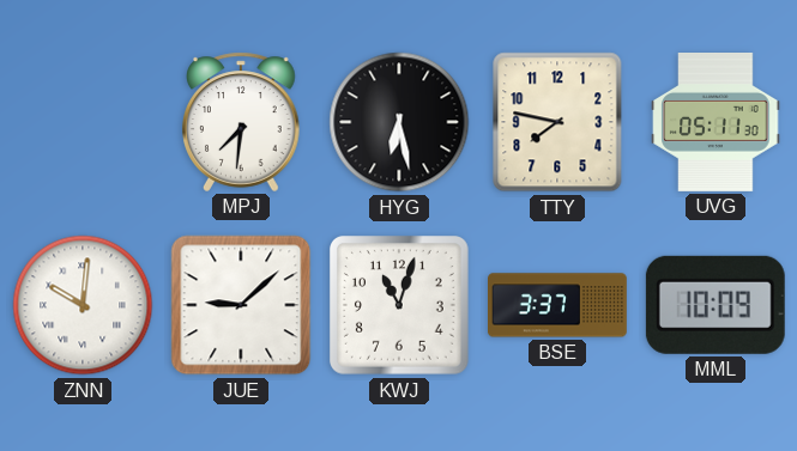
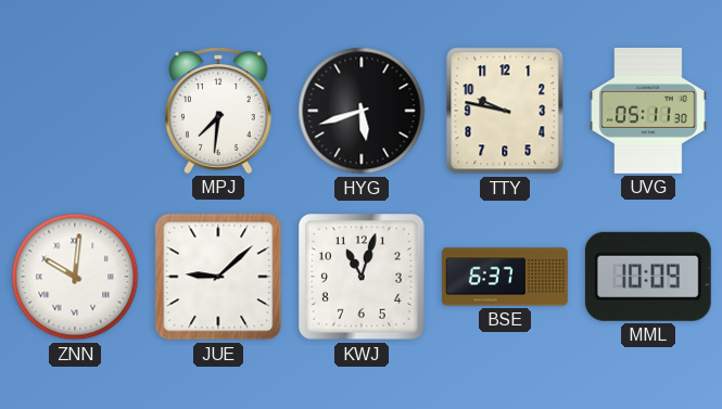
HYG: 6:28 -> 5:42
TTY: 7:47 -> 9:47
BSE: 3:37 -> 6:37
